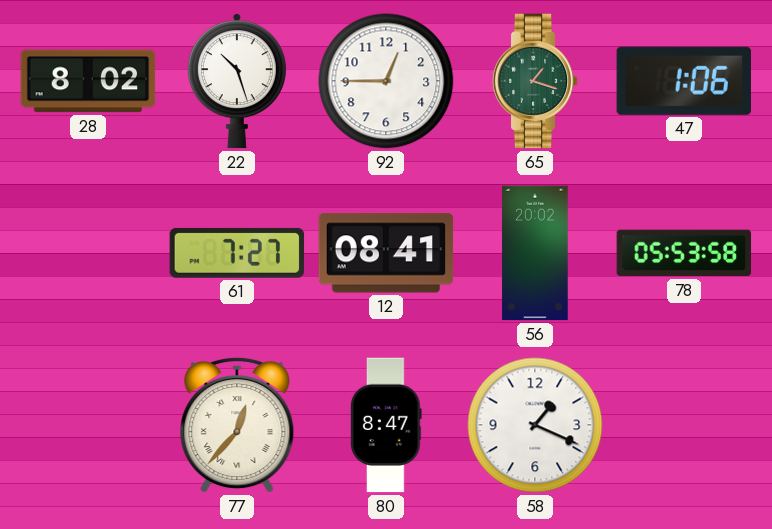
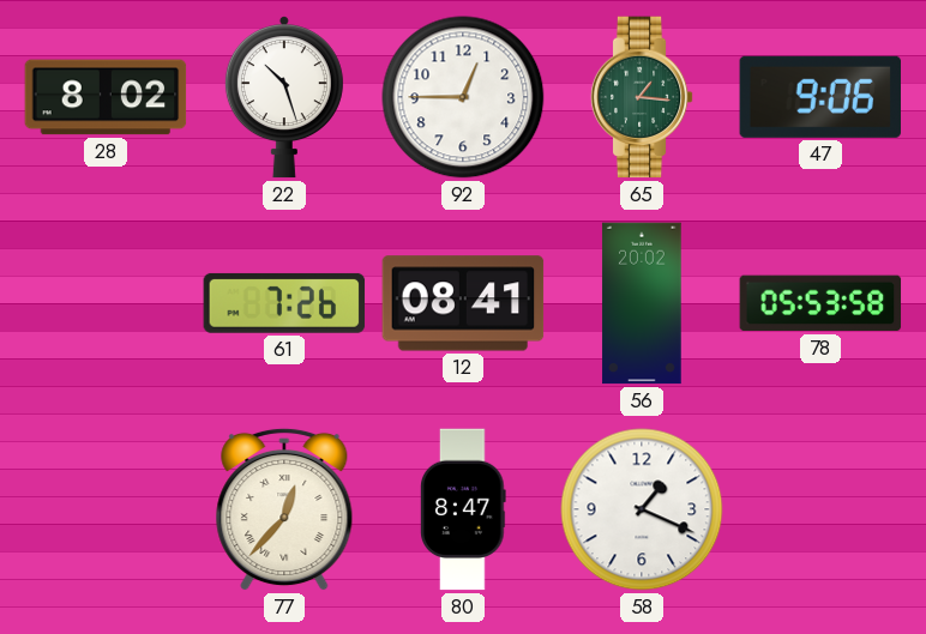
65: 1:18 -> 1:16
47: 1:06 -> 9:06
61: 7:27 -> 7:26
